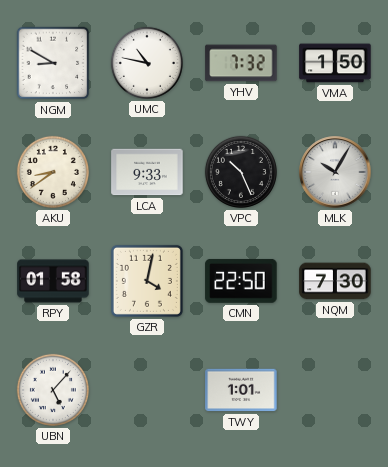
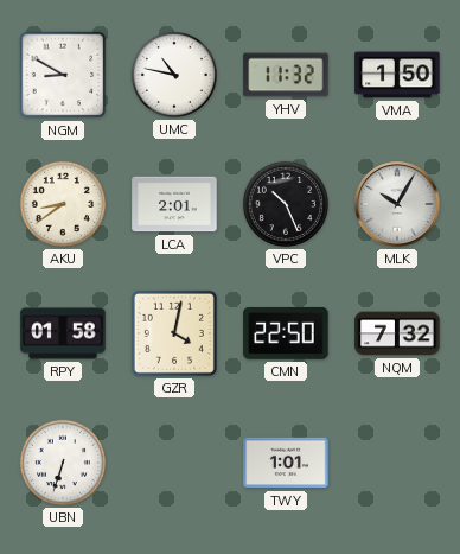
YHV: 7:32 -> 11:32
LCA: 9:33 -> 2:01
NQM: 7:30 -> 7:32
UBN: 5:07 -> 6:33
